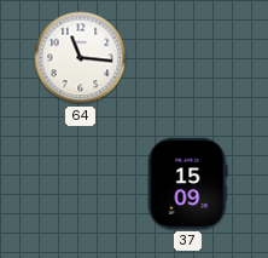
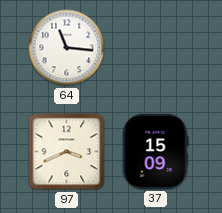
97: none -> 3:41
